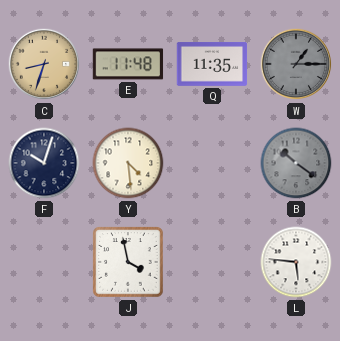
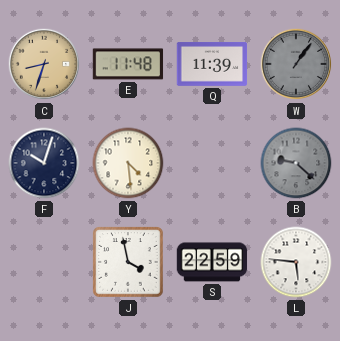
Q: 11:35 -> 11:39
W: 1:15 -> 1:06
B: 10:21 -> 9:22
S: none -> 22:59
